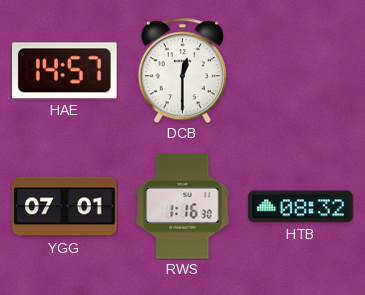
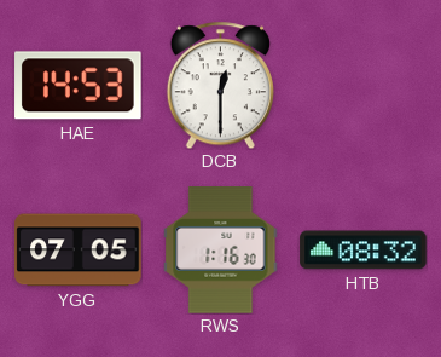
HAE: 14:57 -> 14:53
YGG: 07:01 -> 07:05
